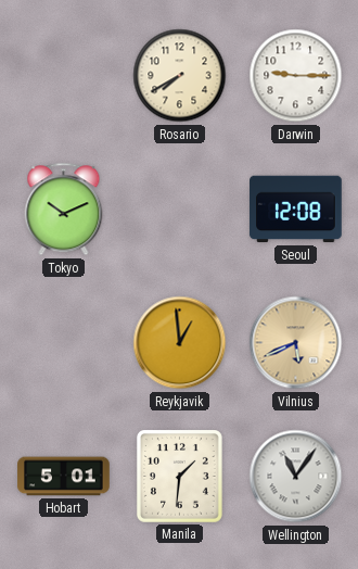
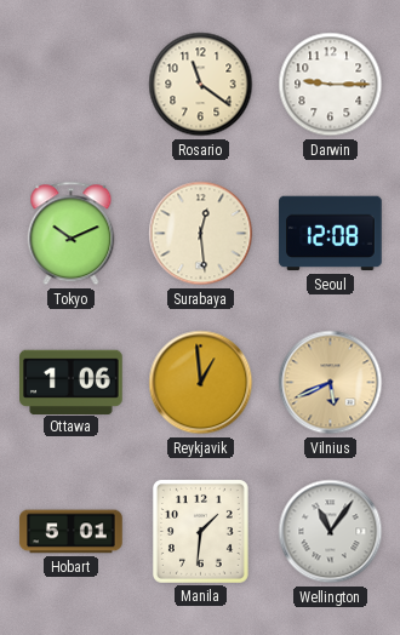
Rosario: 7:40 -> 11:21
Surabaya: none -> 12:29
Ottawa: none -> 1:06
